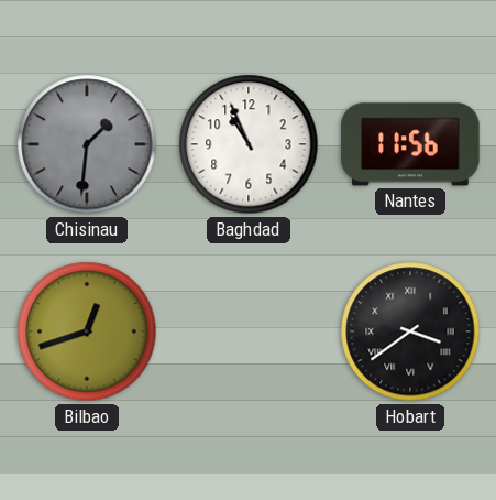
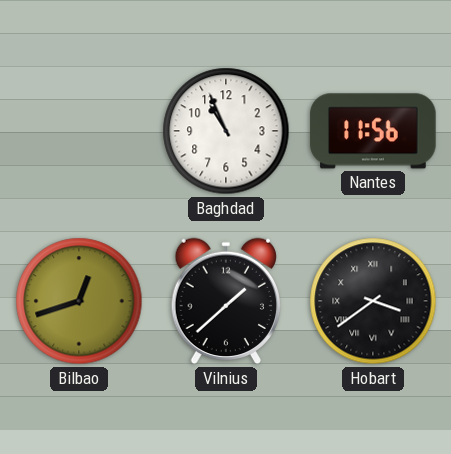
Chisinau: 1:31 -> none
Vilnius: none -> 1:38
